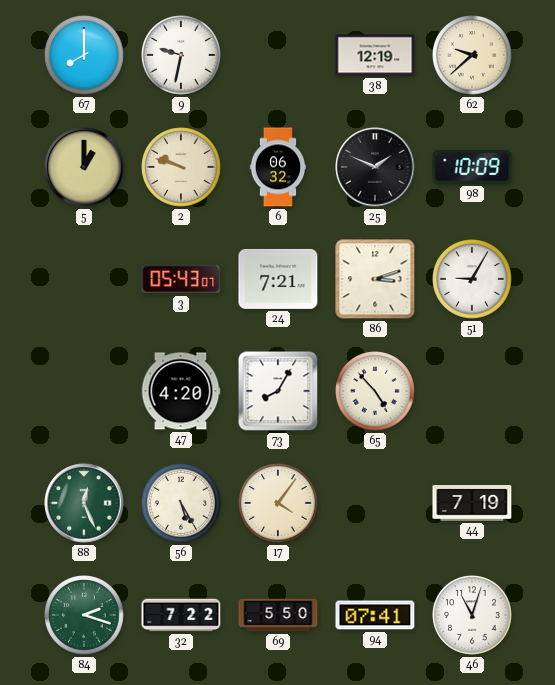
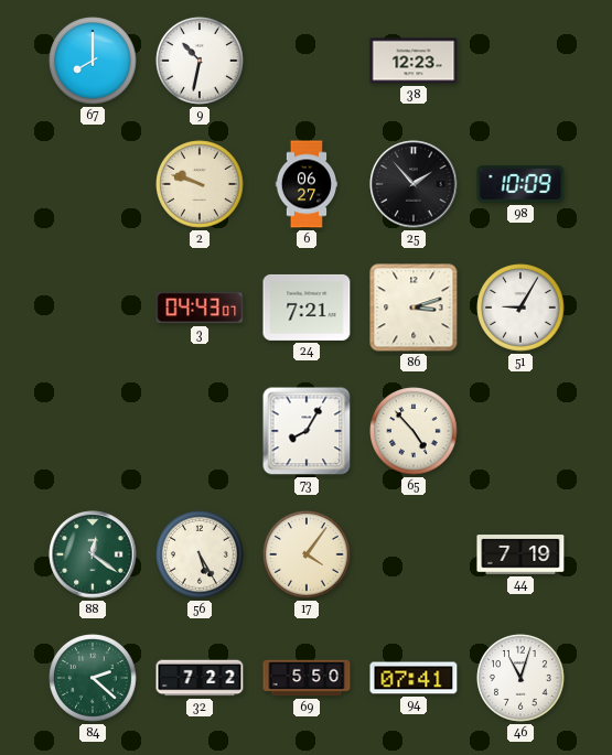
9: 9:32 -> 10:32
38: 12:19 -> 12:23
62: 9:38 -> none
5: 1:00 -> none
6: 06:32 -> 06:27
25: 1:49 -> 1:53
3: 05:43 -> 04:43
47: 4:20 -> none
88: 12:26 -> 12:21
84: 2:18 -> 2:22
